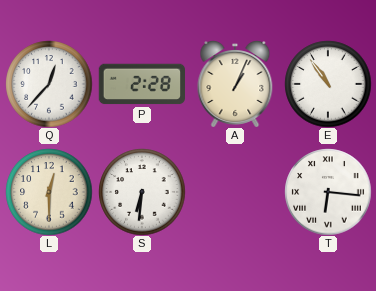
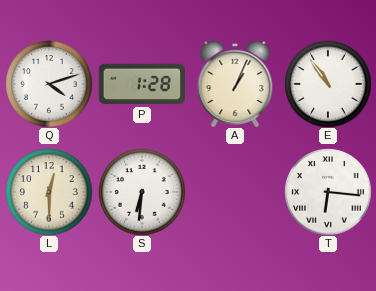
Q: 12:37 -> 4:12
P: 2:28 -> 1:28
